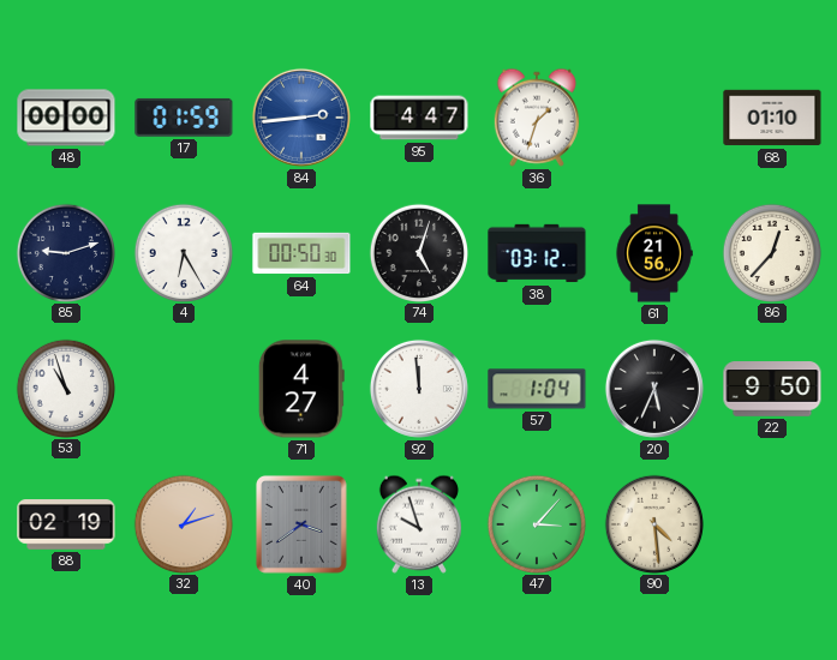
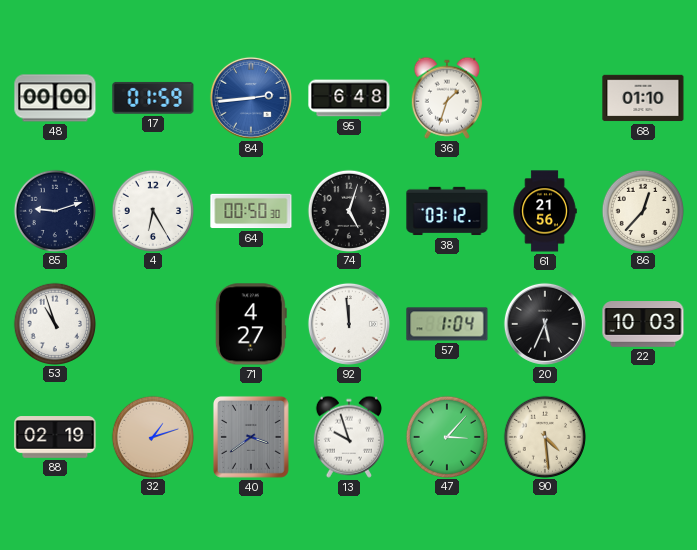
95: 4:47 -> 6:48
22: 9:50 -> 10:03
